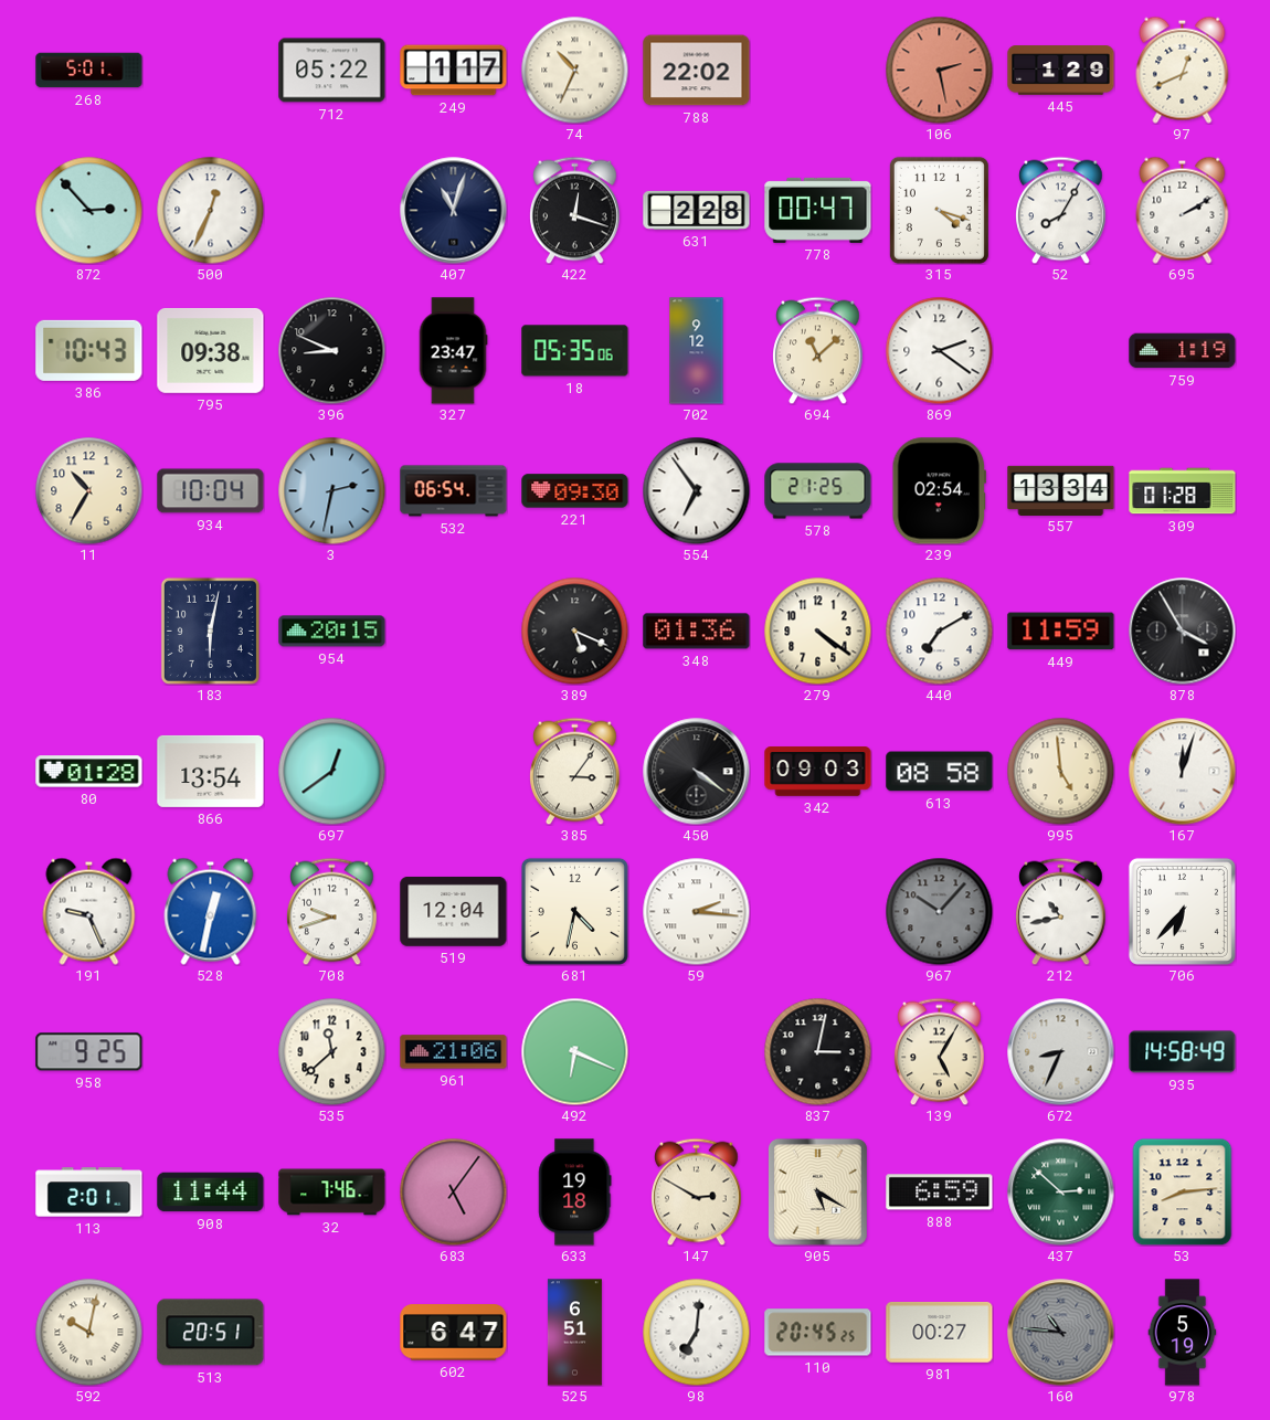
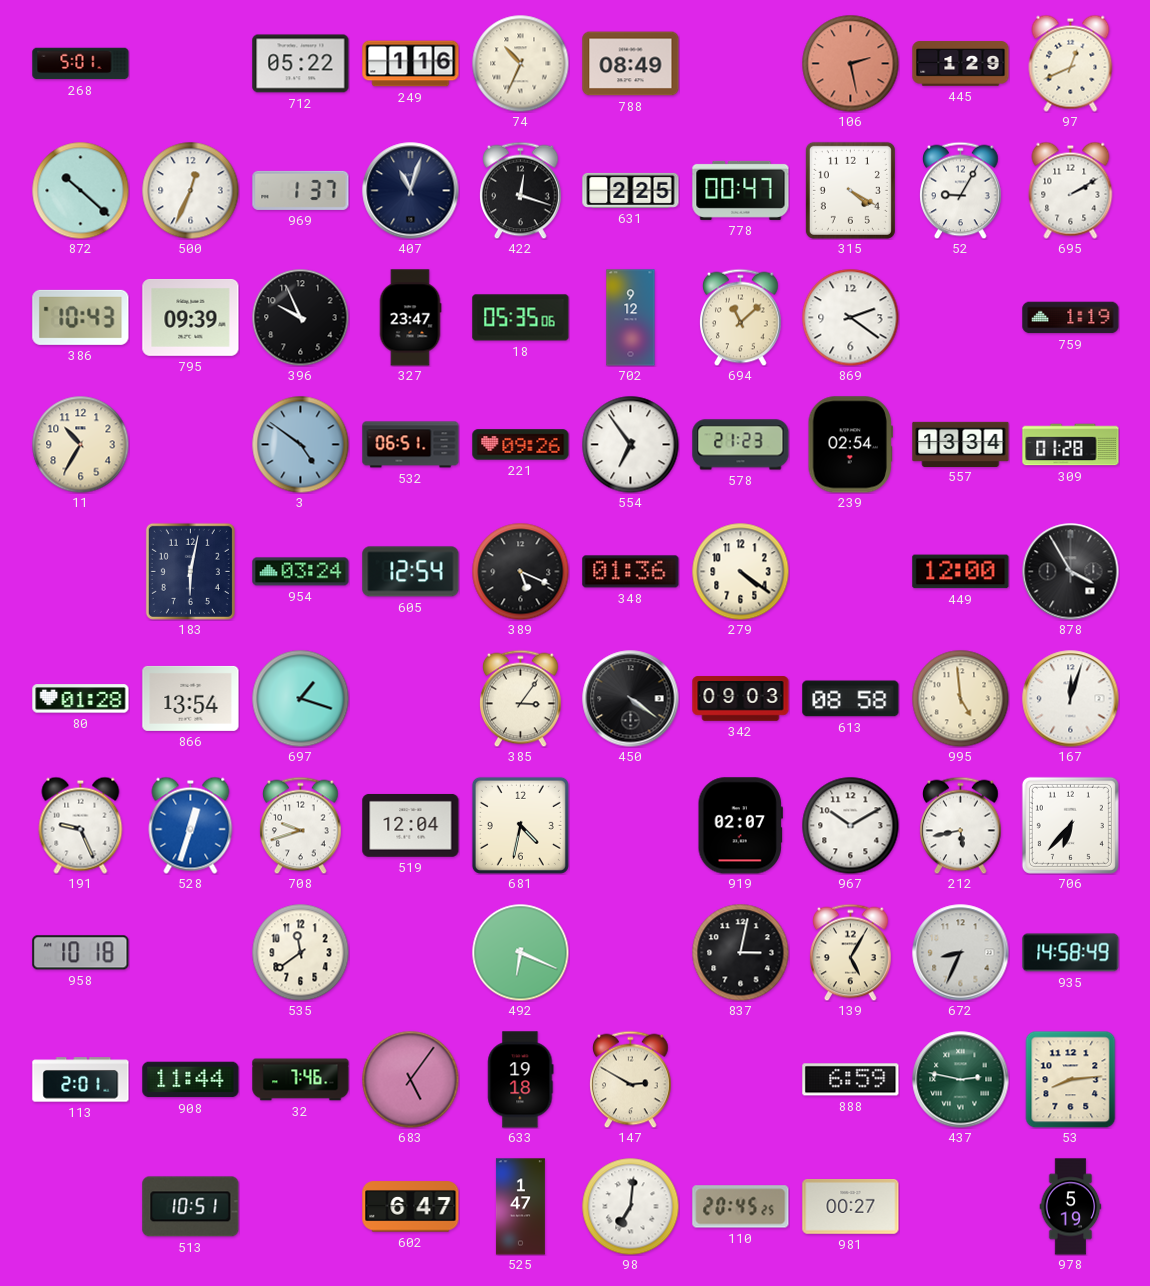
249: 1:17 -> 1:16
788: 22:02 -> 08:49
872: 2:53 -> 10:22
969: none -> 1:37
631: 2:28 -> 2:25
315: 4:18 -> 4:20
52: 8:05 -> 9:05
795: 09:38 -> 09:39
396: 8:49 -> 9:56
934: 10:04 -> none
3: 2:32 -> 4:51
532: 06:54 -> 06:51
221: 09:30 -> 09:26
578: 21:25 -> 21:23
954: 20:15 -> 03:24
605: none -> 12:54
440: 7:10 -> none
449: 11:59 -> 12:00
697: 12:39 -> 1:18
528: 12:32 -> 12:33
59: 2:16 -> none
919: none -> 02:07
967: 10:07 -> 10:10
967 dial: grey -> white
212: 10:43 -> 5:43
958: 9:25 -> 10:18
535: 11:38 -> 11:39
961: 21:06 -> none
905: 5:20 -> none
437: 2:52 -> 2:47
592: 10:02 -> none
513: 20:51 -> 10:51
525: 6:51 -> 1:47
160: 10:46 -> none
